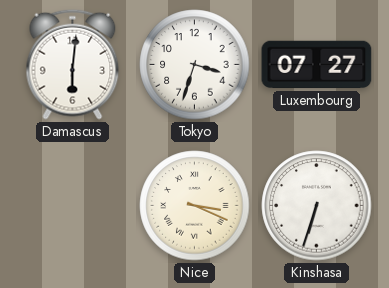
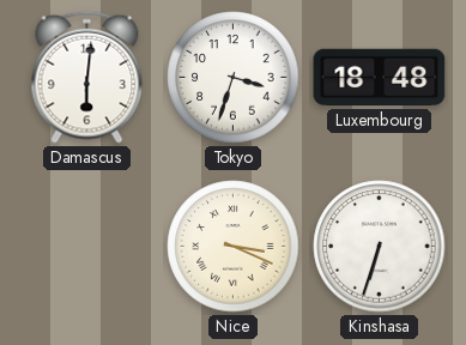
Luxembourg: 07:27 -> 18:48
